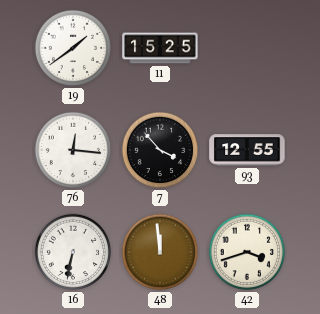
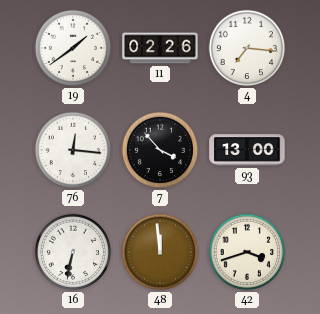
11: 15:25 -> 02:26
4: none -> 7:16
93: 12:55 -> 13:00
